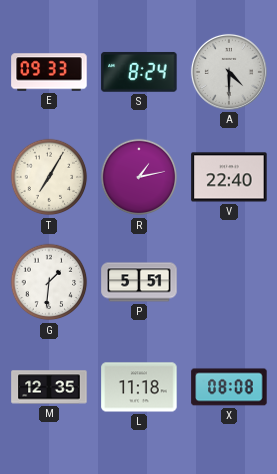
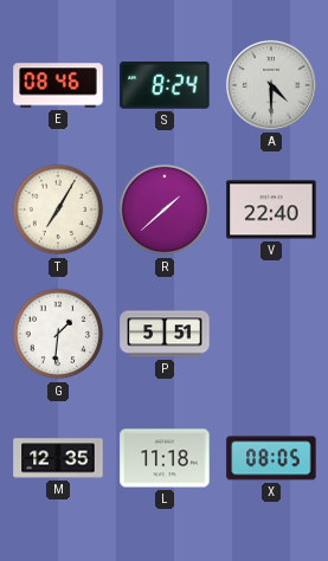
E: 09:33 -> 08:46
R: 1:13 -> 1:38
X: 08:08 -> 08:05
